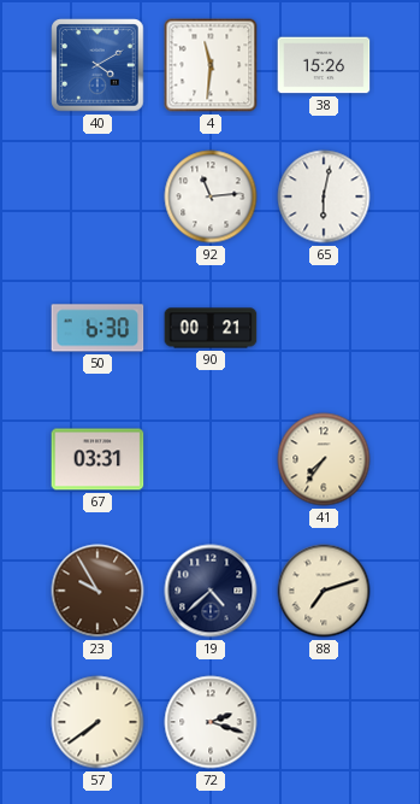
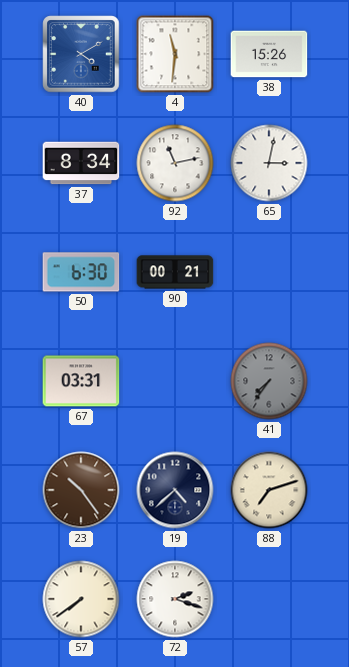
37: none -> 8:34
92: 11:14 -> 11:13
65: 6:02 -> 3:02
41 dial: cream -> grey
23: 9:55 -> 10:24
